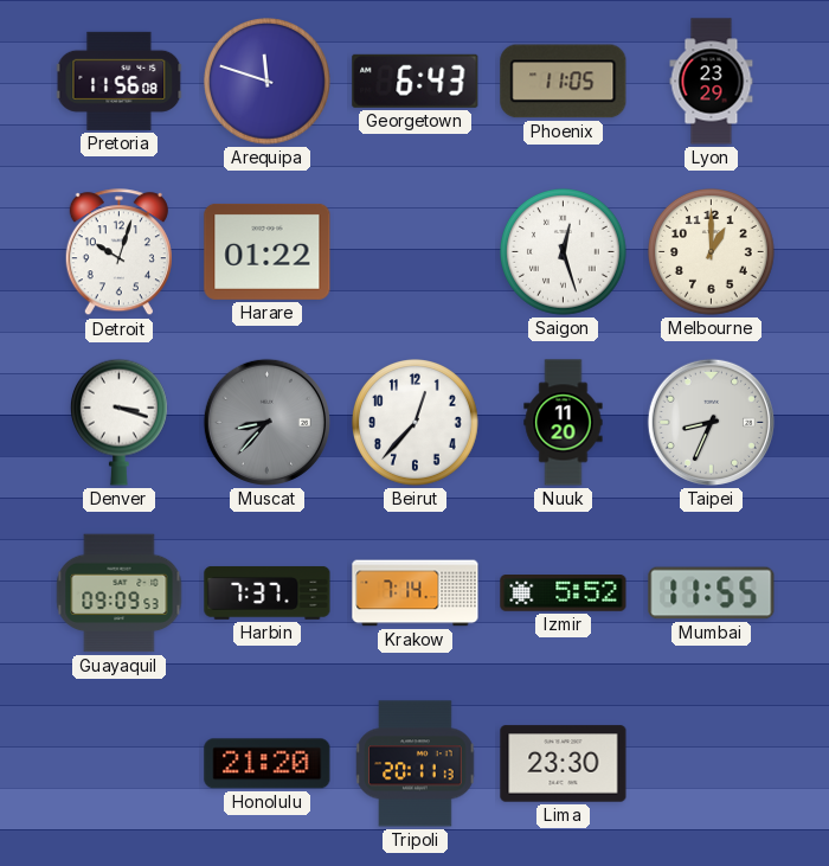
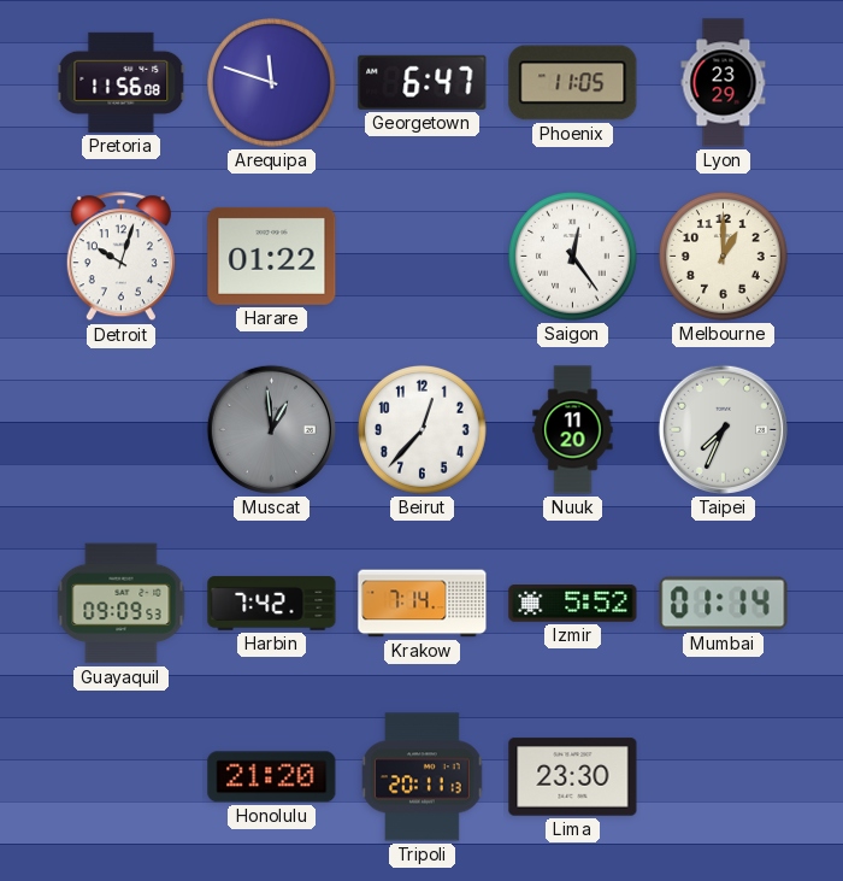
Georgetown: 6:43 -> 6:47
Saigon: 12:27 -> 12:24
Denver: 3:18 -> none
Muscat: 8:37 -> 12:59
Taipei: 8:34 -> 7:34
Harbin: 7:37 -> 7:42
Mumbai: 11:55 -> 01:14
